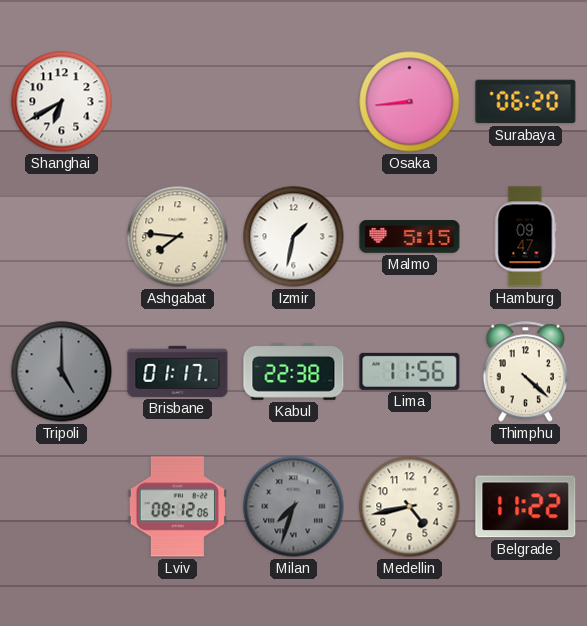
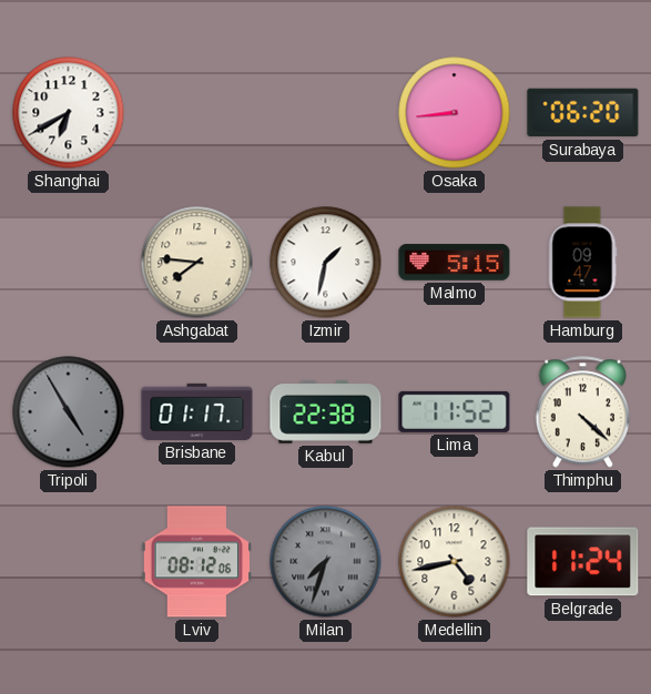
Tripoli: 5:00 -> 4:55
Lima: 11:56 -> 11:52
Belgrade: 11:22 -> 11:24
